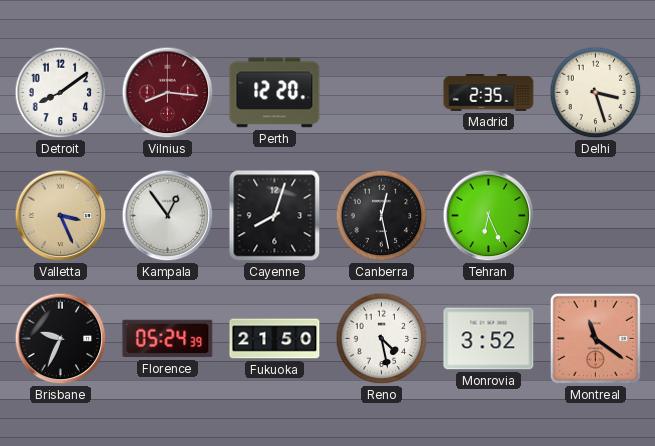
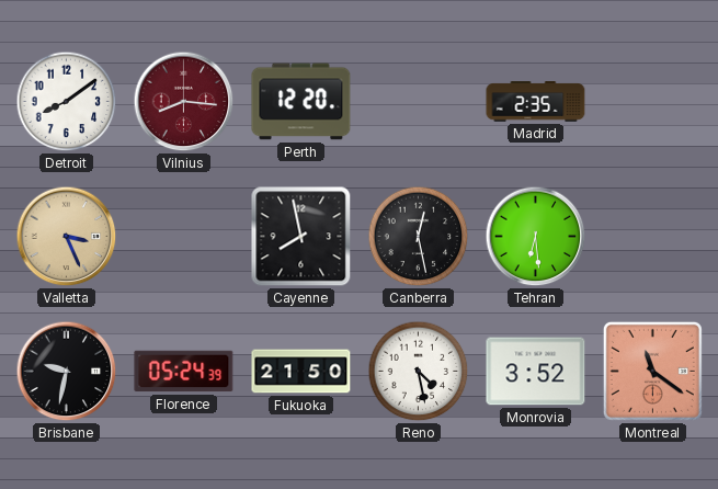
Delhi: 3:27 -> none
Kampala: 12:54 -> none
Cayenne: 8:03 -> 7:58
Tehran: 6:26 -> 6:29
Brisbane: 9:34 -> 9:32
